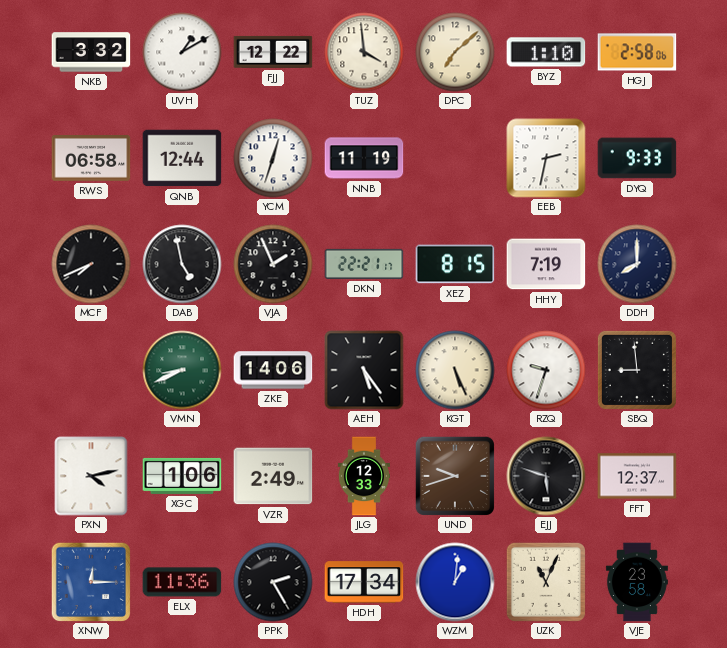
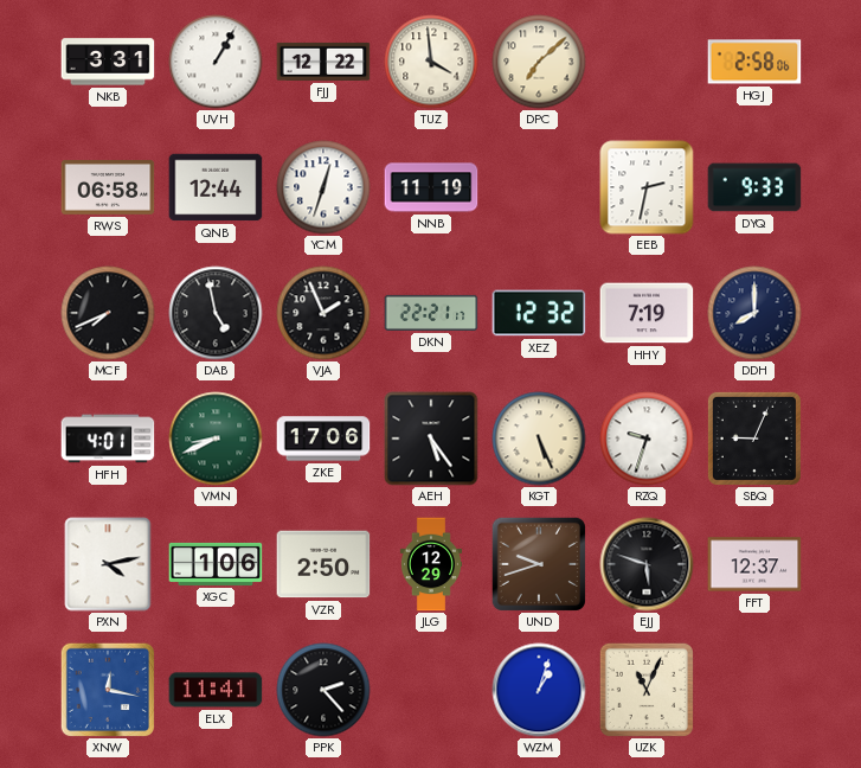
NKB: 3:32 -> 3:31
UVH: 1:10 -> 1:05
BYZ: 1:10 -> none
XEZ: 8:15 -> 12:32
HFH: none -> 4:01
ZKE: 14:06 -> 17:06
SBQ: 8:59 -> 9:04
VZR: 2:49 -> 2:50
JLG: 12:33 -> 12:29
XNW: 12:15 -> 12:17
ELX: 11:36 -> 11:41
PPK: 2:25 -> 2:23
HDH: 17:34 -> none
WZM: 1:01 -> 1:03
VJE: 23:58 -> none
